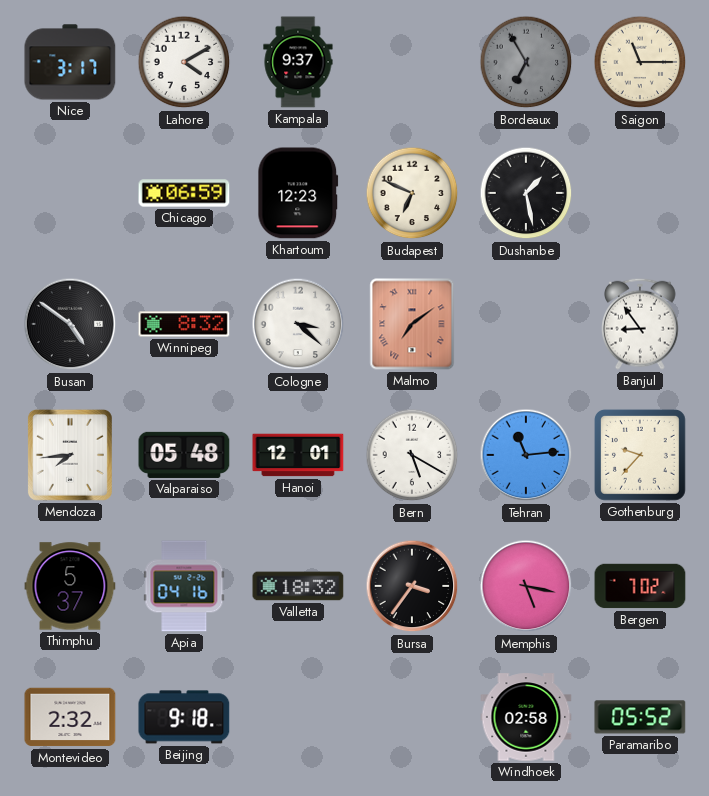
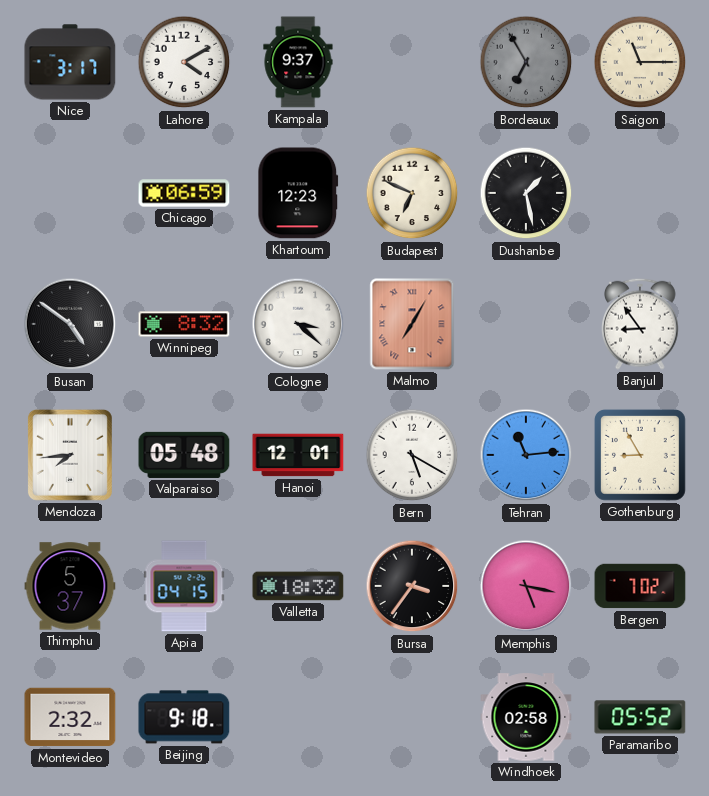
Malmo: 7:09 -> 7:05
Gothenburg: 9:37 -> 8:55
Apia: 04:16 -> 04:15
